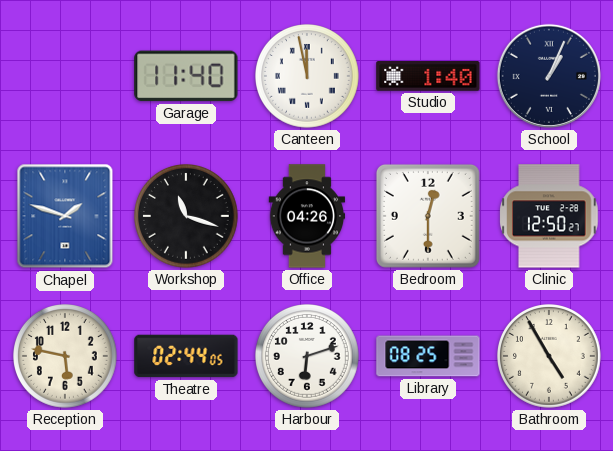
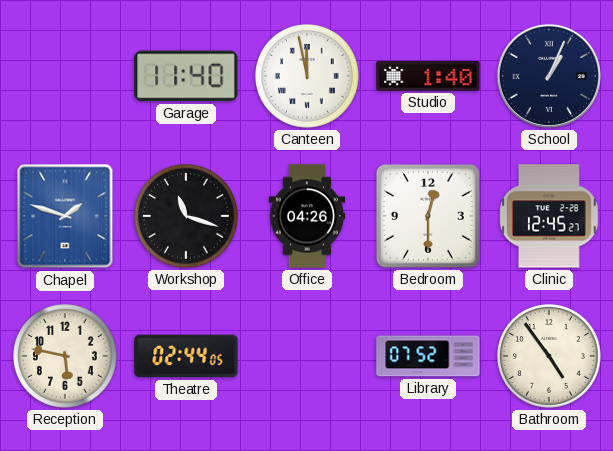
Clinic: 12:50 -> 12:45
Harbour: 6:12 -> none
Library: 08:25 -> 07:52
Bathroom: 4:55 -> 4:54
